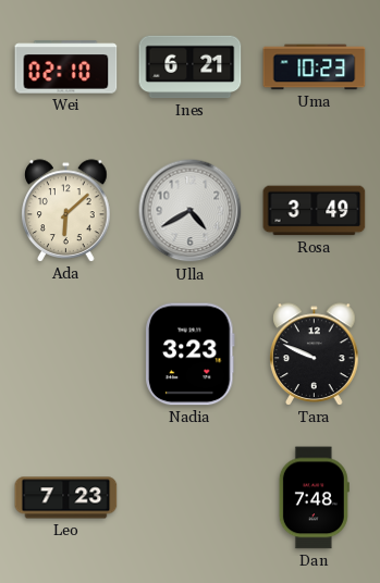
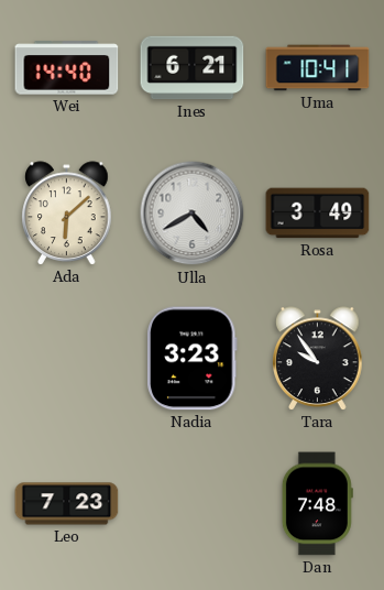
Wei: 02:10 -> 14:40
Uma: 10:23 -> 10:41
Tara: 9:49 -> 9:54
